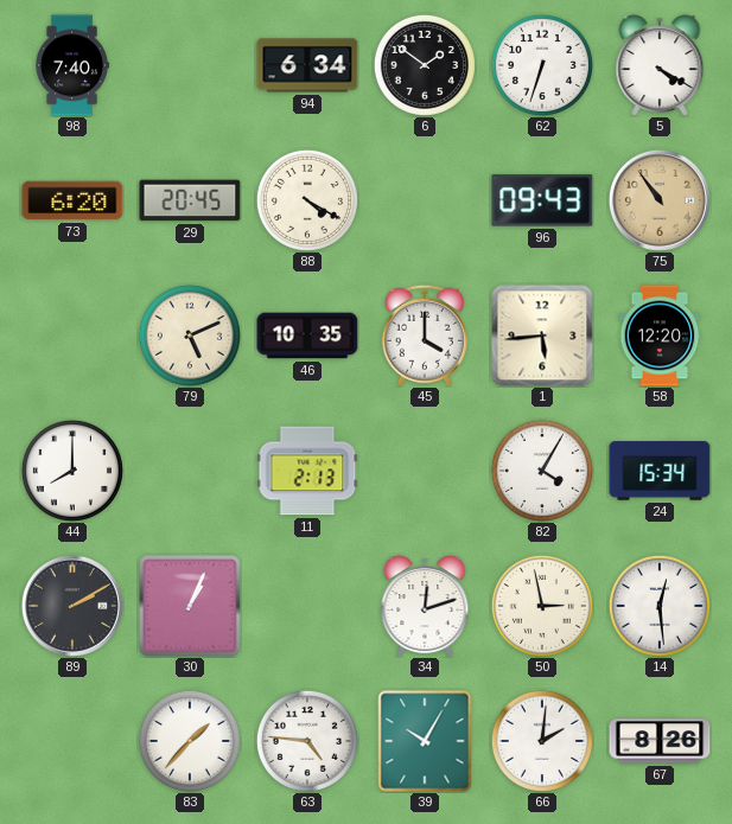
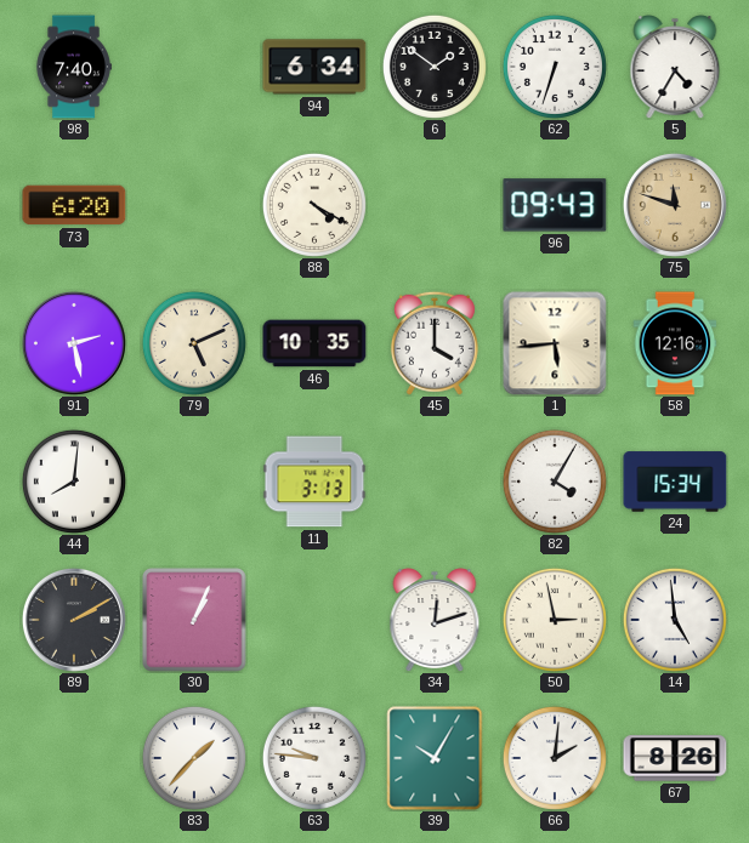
5: 4:20 -> 4:35
29: 20:45 -> none
75: 10:54 -> 11:48
91: none -> 2:28
58: 12:20 -> 12:16
44: 8:00 -> 8:01
11: 2:13 -> 3:13
14: 12:29 -> 4:59
63: 4:46 -> 9:46
